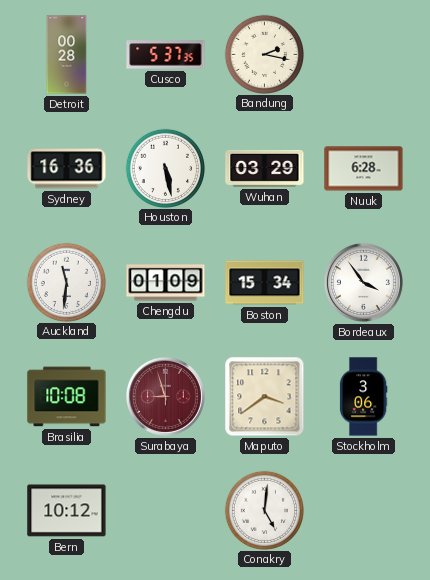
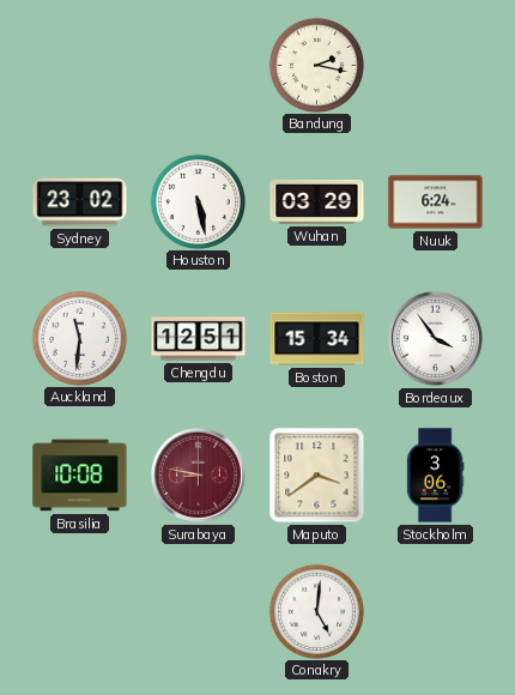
Detroit: 00:28 -> none
Cusco: 5:37 -> none
Sydney: 16:36 -> 23:02
Nuuk: 6:28 -> 6:24
Chengdu: 01:09 -> 12:51
Surabaya: 8:57 -> 8:47
Bern: 10:12 -> none
